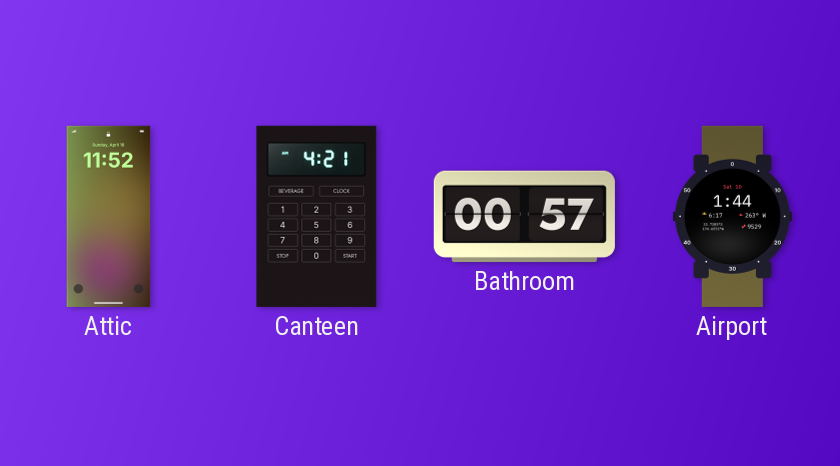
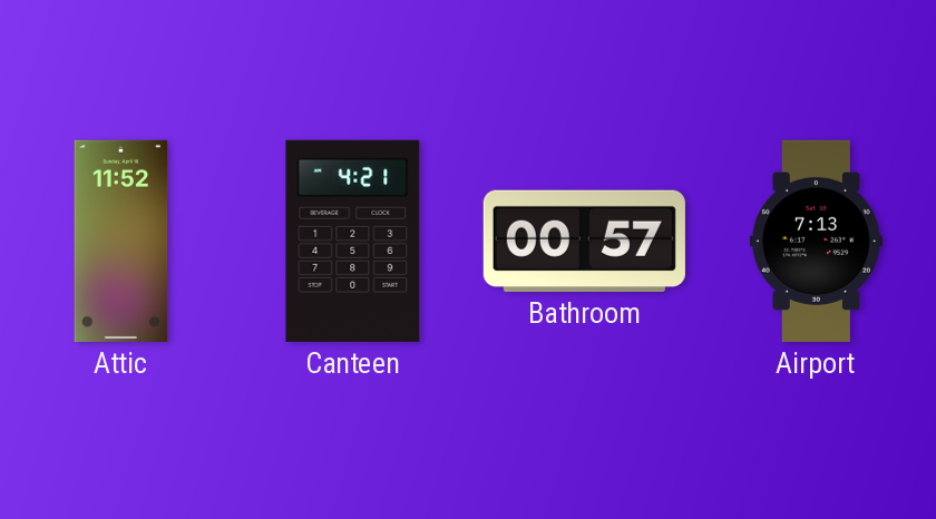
Airport: 1:44 -> 7:13
